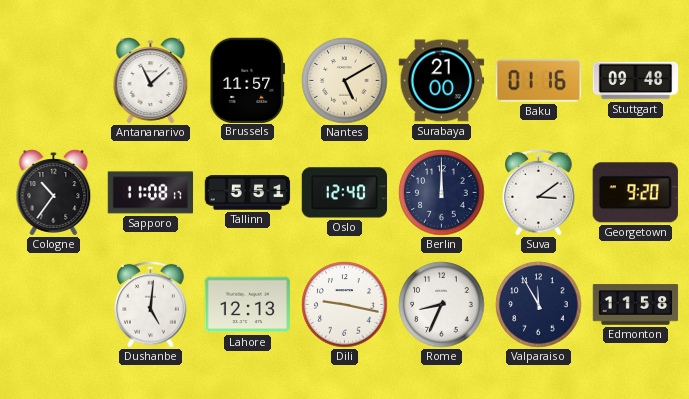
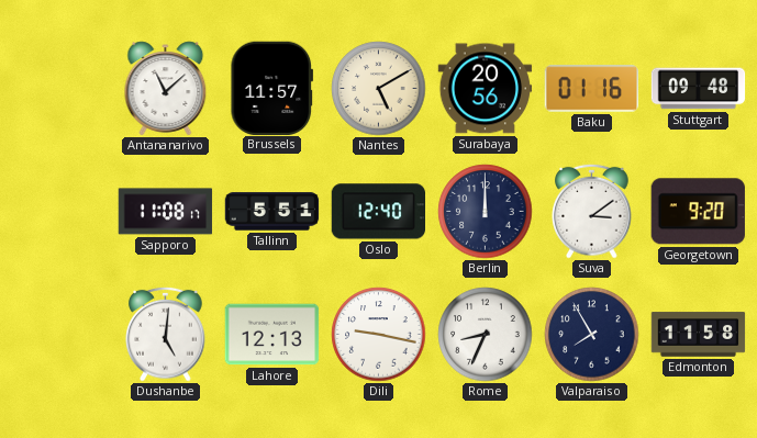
Surabaya: 21:00 -> 20:56
Cologne: 10:36 -> none
Valparaiso: 11:55 -> 7:55
